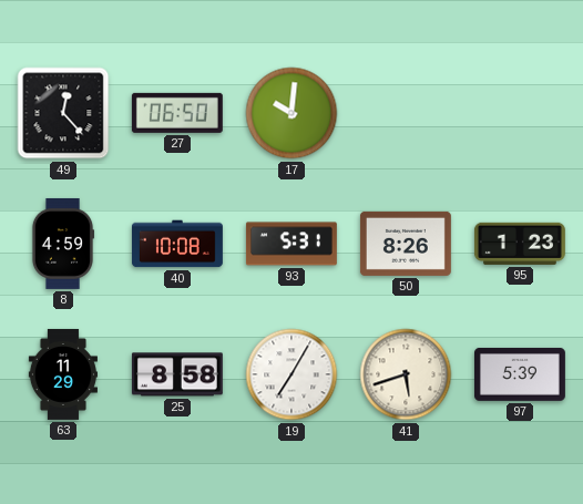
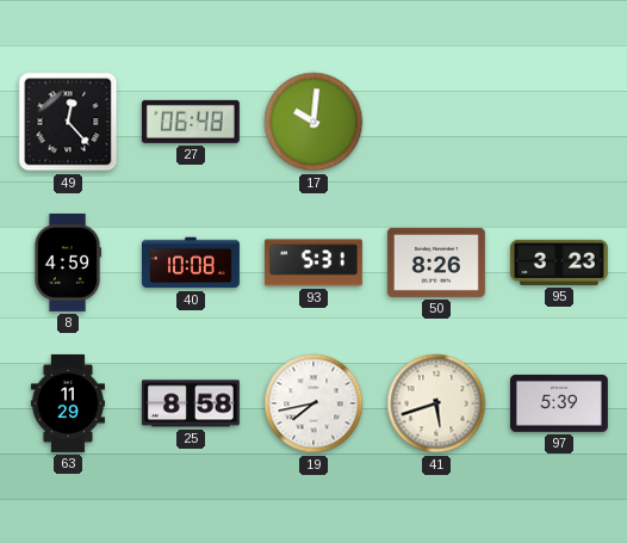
27: 06:50 -> 06:48
95: 1:23 -> 3:23
19: 7:05 -> 7:43
